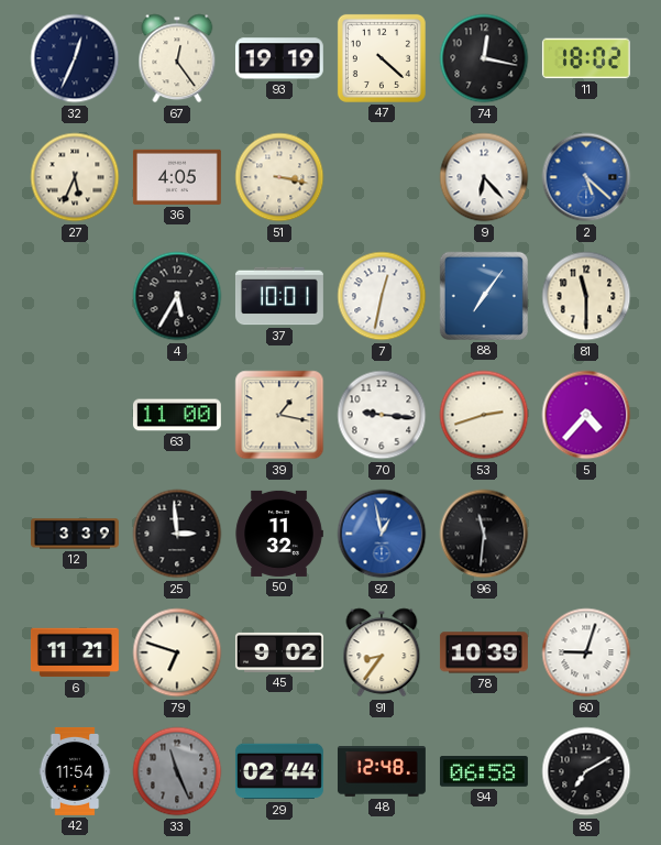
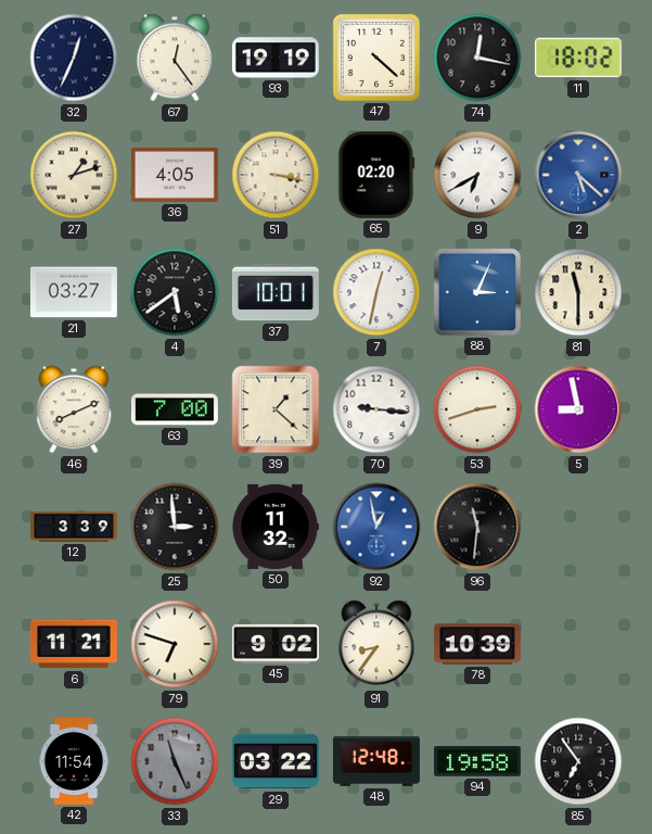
27: 5:34 -> 1:12
65: none -> 02:20
9: 6:23 -> 6:40
21: none -> 03:27
4: 5:35 -> 5:39
88: 7:06 -> 3:04
46: none -> 8:11
63: 11:00 -> 7:00
39: 1:17 -> 1:22
5: 4:37 -> 8:58
60: 9:03 -> none
29: 02:44 -> 03:22
94: 06:58 -> 19:58
85: 7:10 -> 6:54
